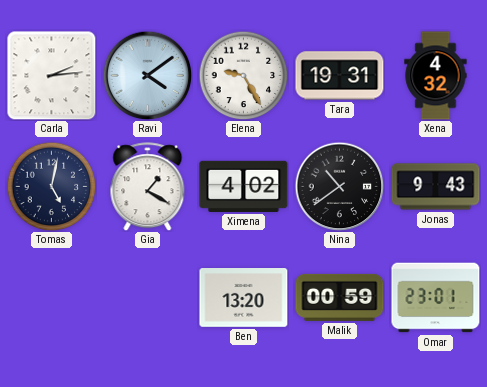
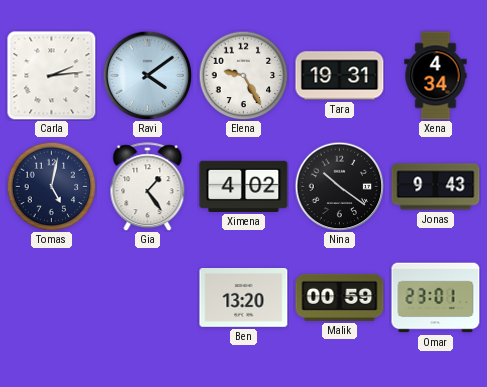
Xena: 4:32 -> 4:34
Gia: 1:20 -> 1:24
Nina: 10:39 -> 10:21
